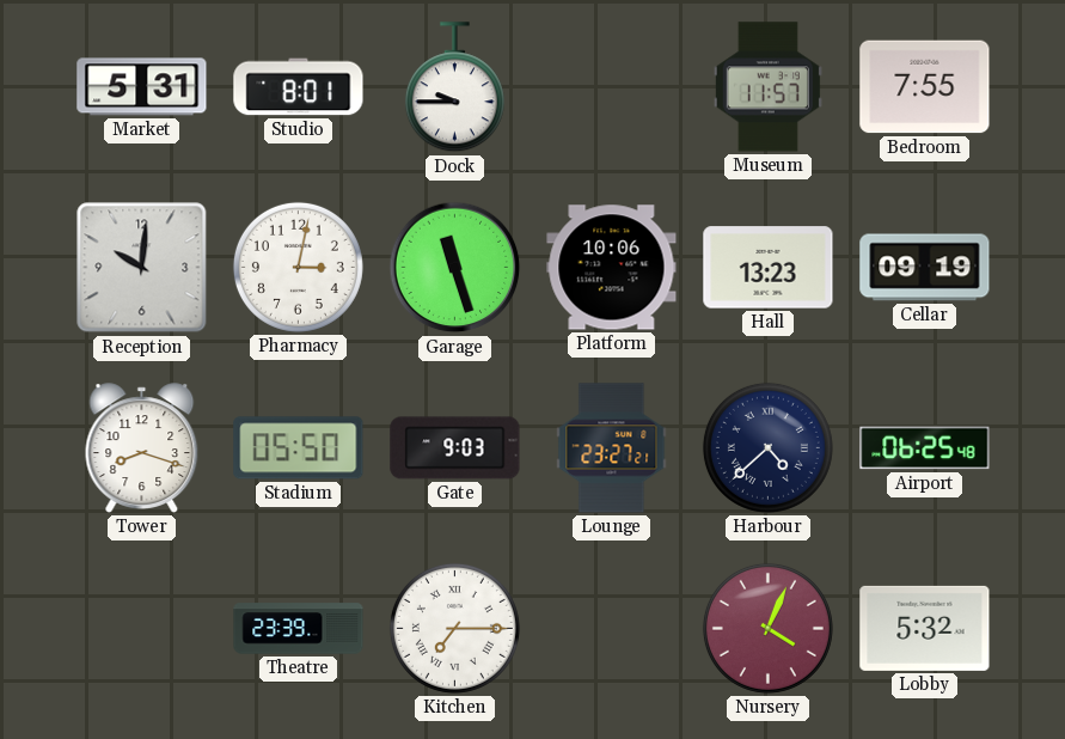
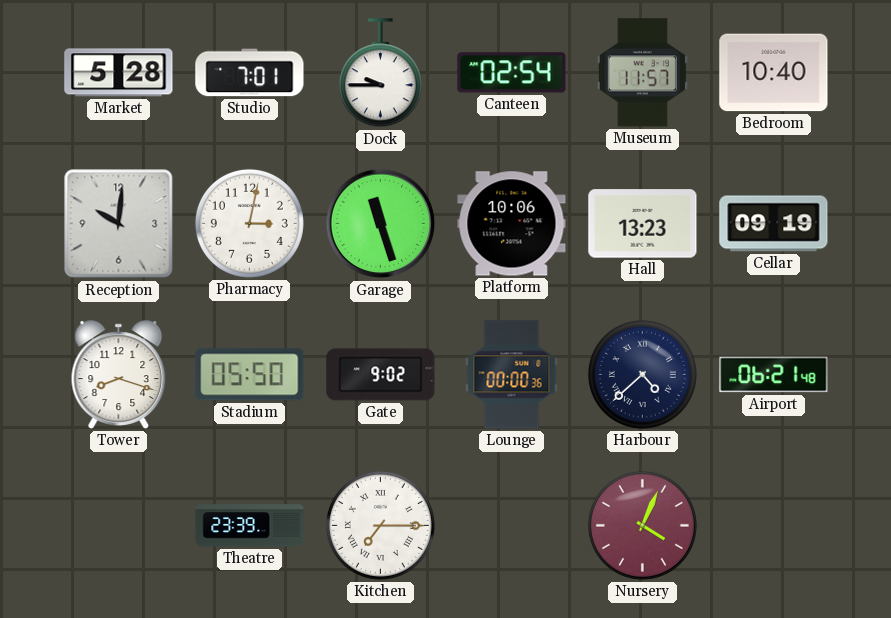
Market: 5:31 -> 5:28
Studio: 8:01 -> 7:01
Canteen: none -> 02:54
Bedroom: 7:55 -> 10:40
Gate: 9:03 -> 9:02
Lounge: 23:27 -> 00:00
Airport: 06:25 -> 06:21
Lobby: 5:32 -> none
